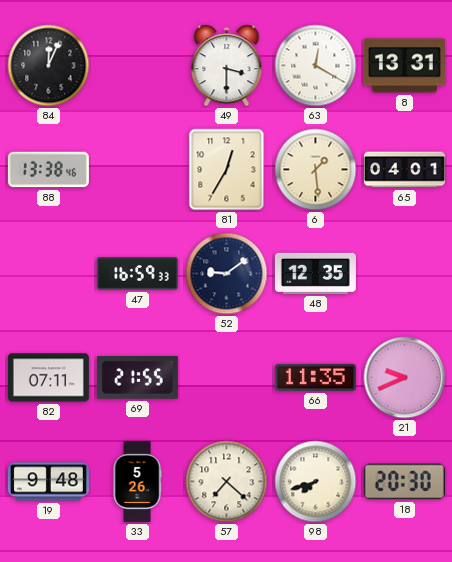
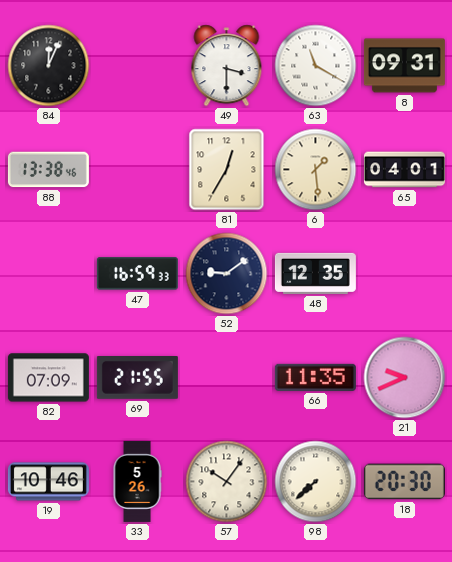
63: 12:20 -> 11:20
8: 13:31 -> 09:31
82: 07:11 -> 07:09
19: 9:48 -> 10:46
57: 7:22 -> 10:06
98: 7:42 -> 7:38
